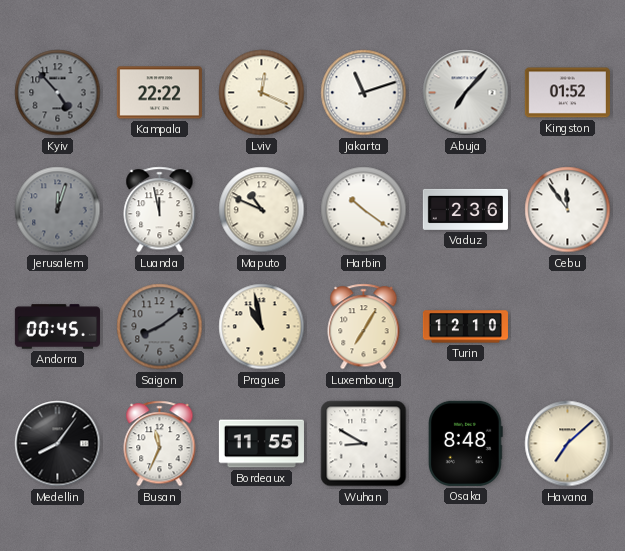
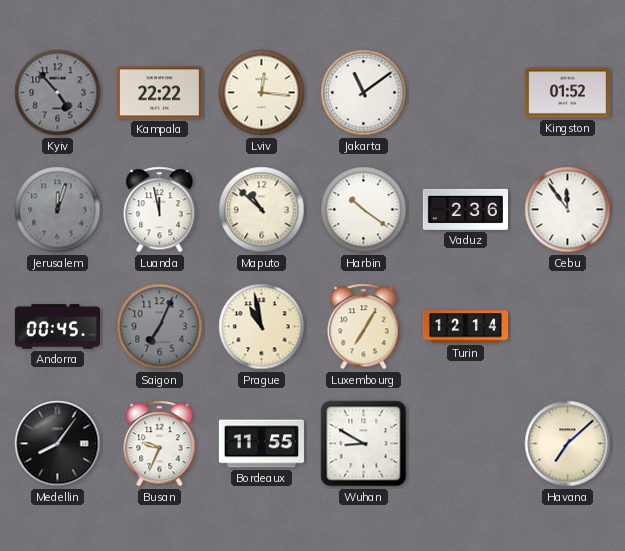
Lviv: 12:19 -> 12:16
Jakarta: 11:12 -> 11:09
Abuja: 7:07 -> none
Maputo: 10:49 -> 10:52
Saigon: 8:09 -> 7:04
Turin: 12:10 -> 12:14
Busan: 11:34 -> 9:34
Osaka: 8:48 -> none
